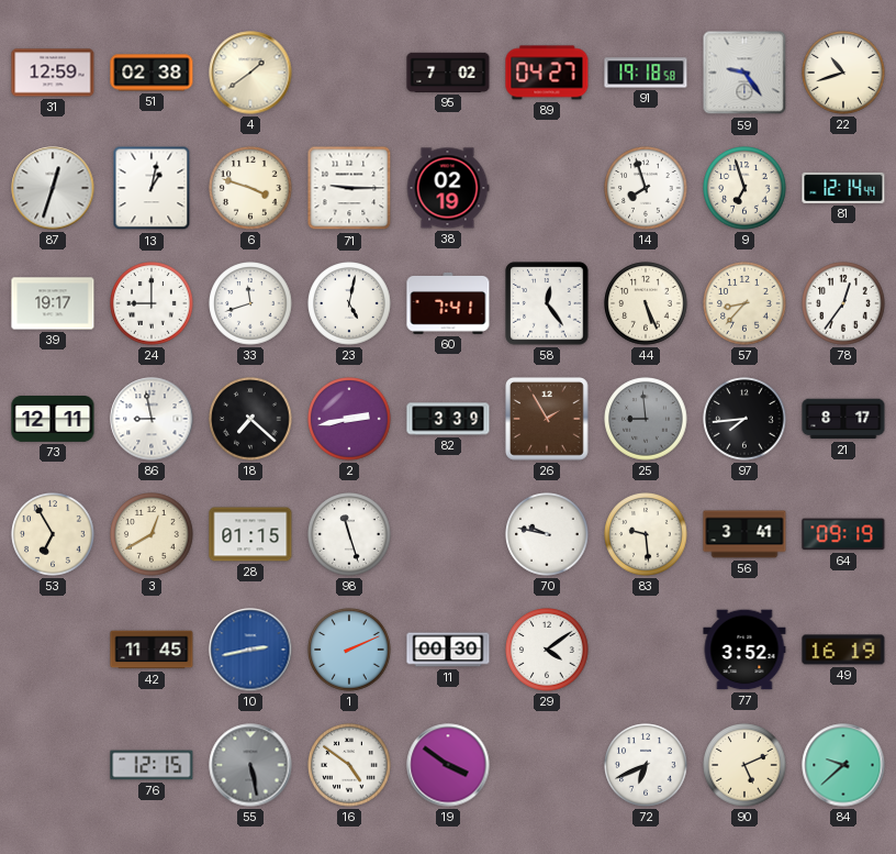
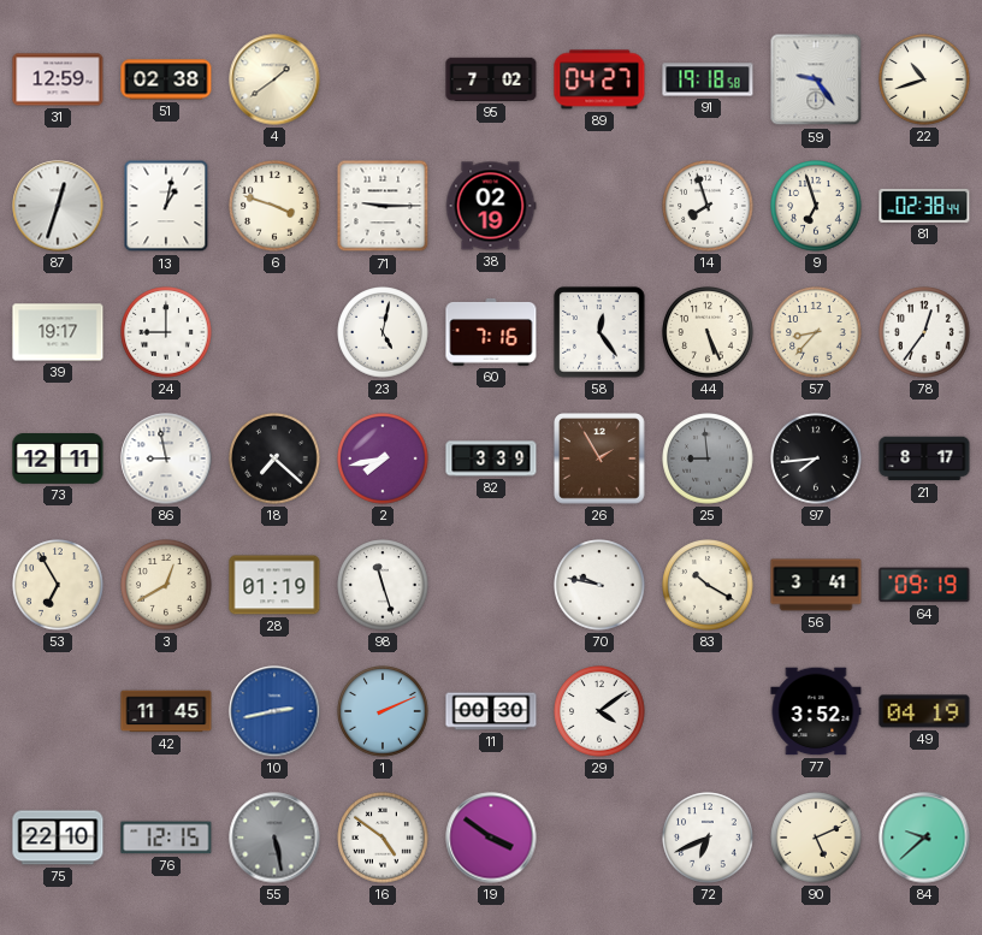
81: 12:14 -> 02:38
33: 11:42 -> none
60: 7:41 -> 7:16
2: 2:43 -> 7:43
28: 01:15 -> 01:19
83: 9:29 -> 10:20
49: 16:19 -> 04:19
75: none -> 22:10
